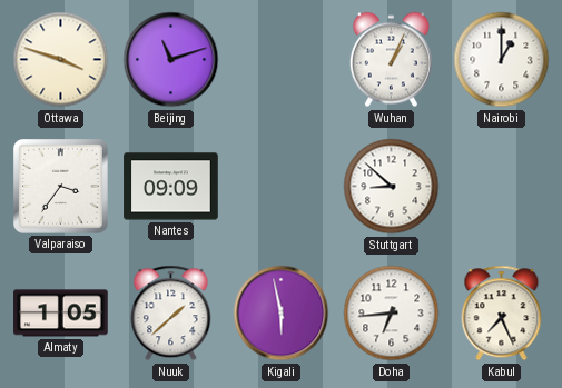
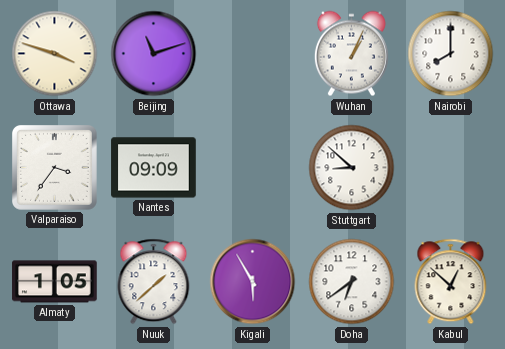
Nairobi: 1:00 -> 8:00
Kigali: 5:58 -> 5:55
Doha: 6:44 -> 6:39
Kabul: 7:26 -> 12:52
